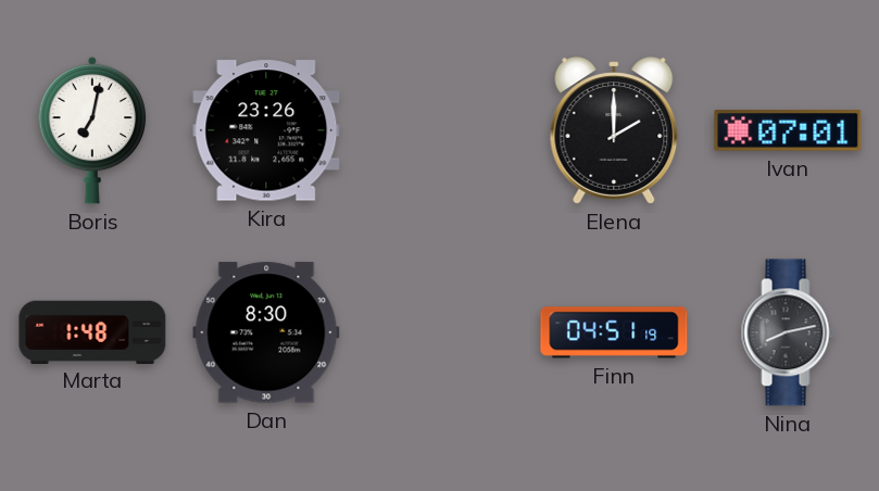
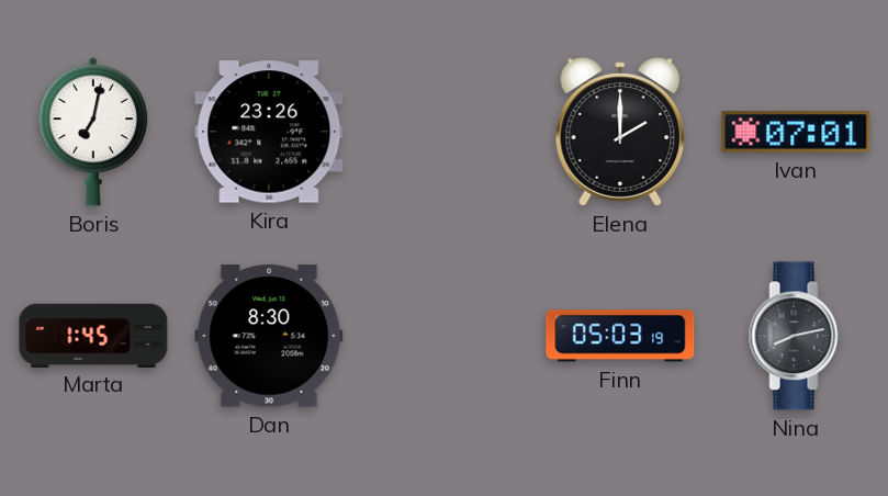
Marta: 1:48 -> 1:45
Finn: 04:51 -> 05:03
